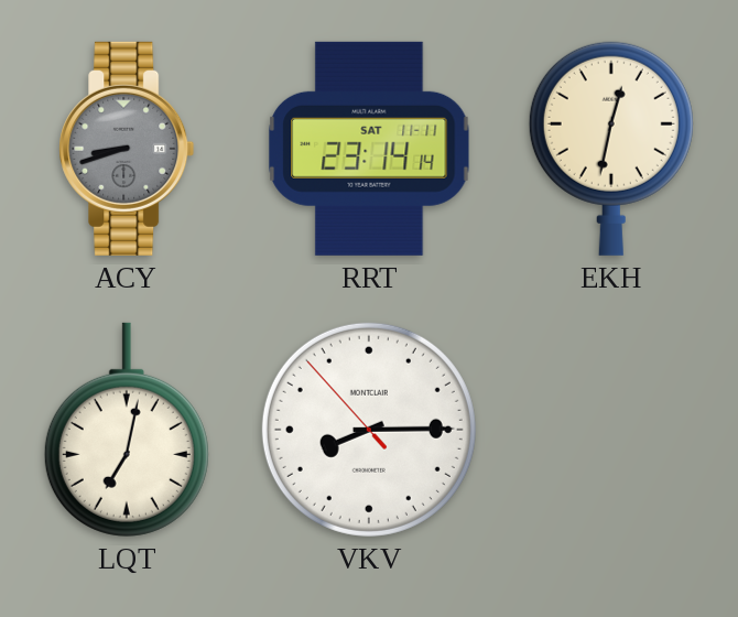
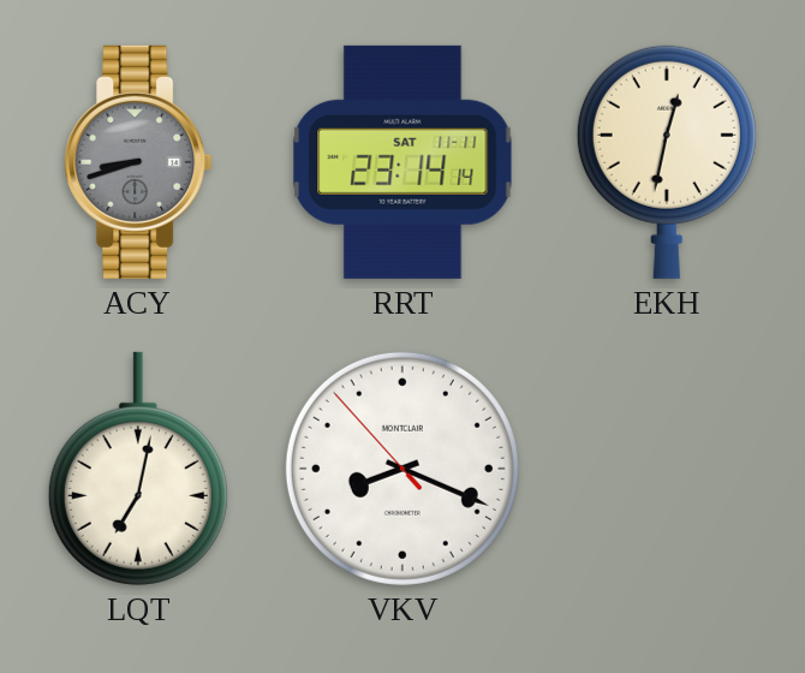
VKV: 8:14 -> 8:18
